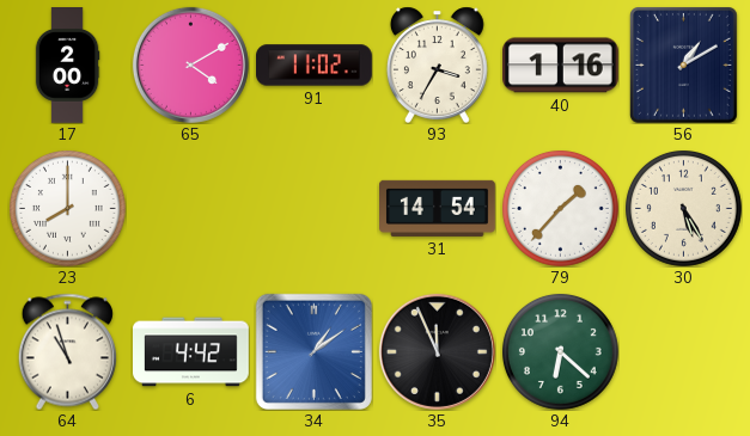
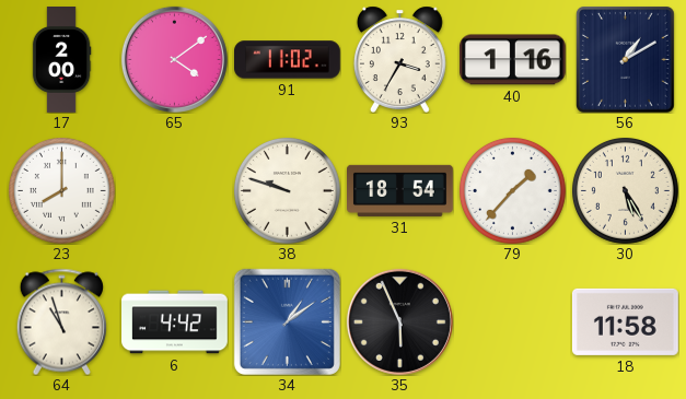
65: 4:10 -> 4:09
38: none -> 9:48
31: 14:54 -> 18:54
35: 11:56 -> 5:56
94: 6:22 -> none
18: none -> 11:58
